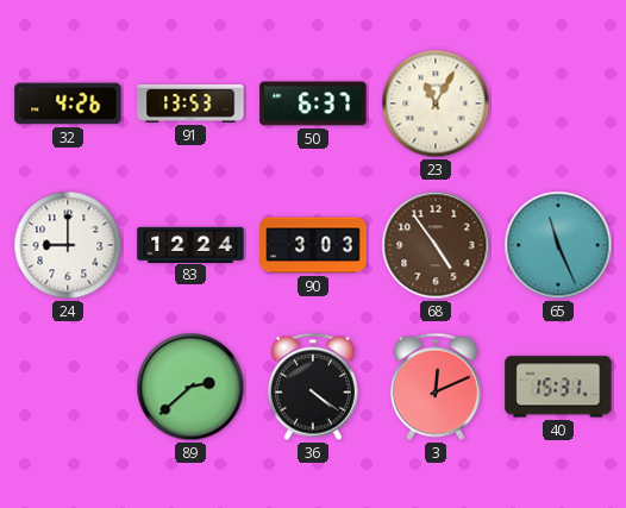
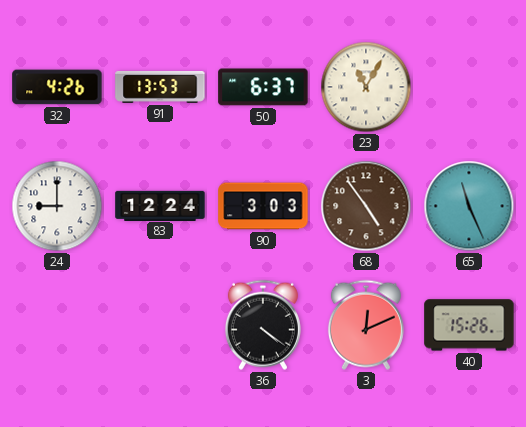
89: 2:38 -> none
40: 15:31 -> 15:26
